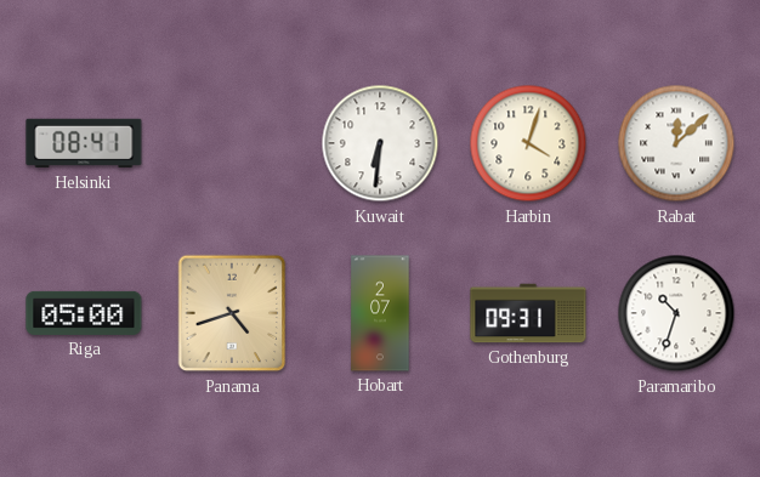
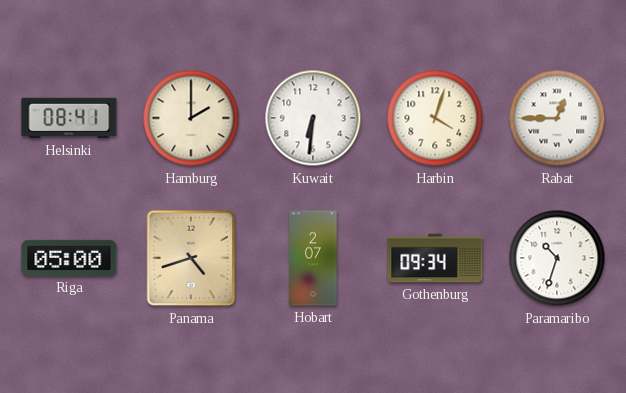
Hamburg: none -> 2:00
Rabat: 12:08 -> 12:45
Gothenburg: 09:31 -> 09:34
